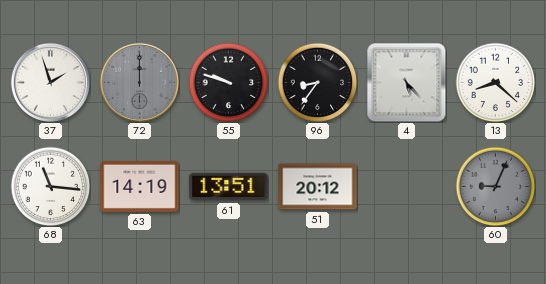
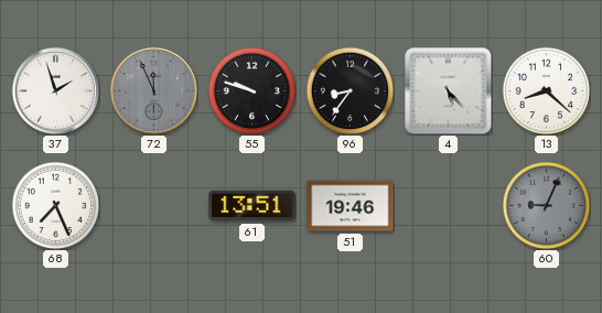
72: 12:00 -> 11:56
68: 11:16 -> 7:26
63: 14:19 -> none
51: 20:12 -> 19:46
